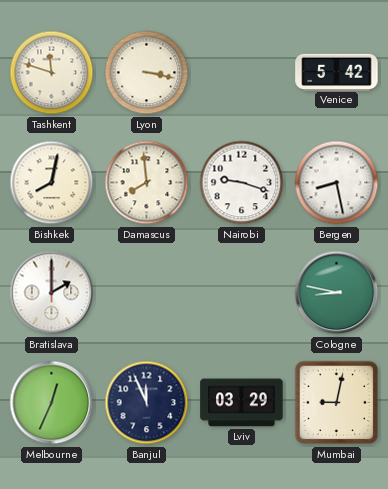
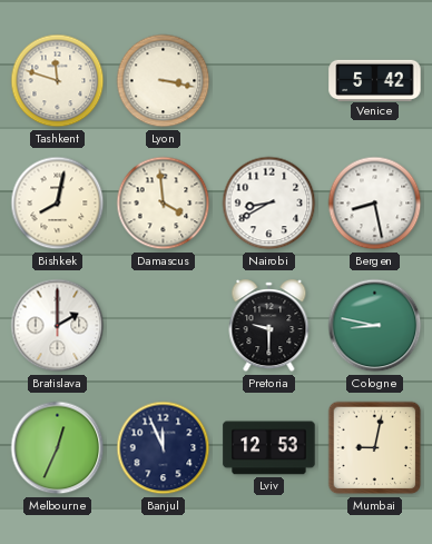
Damascus: 7:59 -> 3:59
Nairobi: 9:18 -> 8:40
Pretoria: none -> 9:30
Lviv: 03:29 -> 12:53
